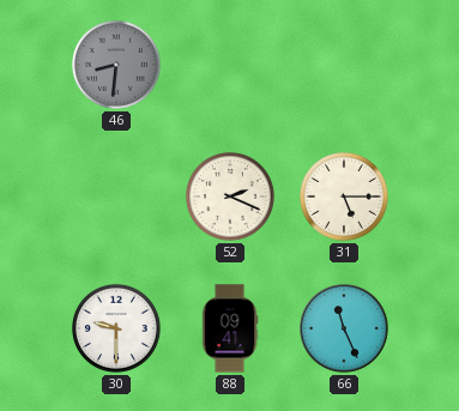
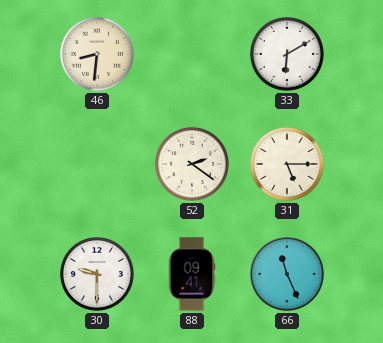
46 dial: grey -> cream
33: none -> 6:10
52: 2:19 -> 2:21
